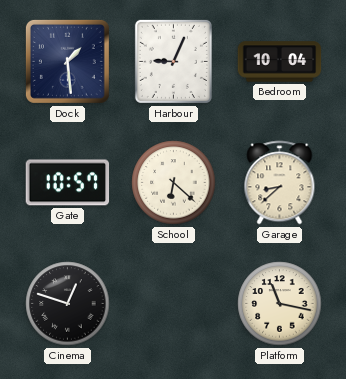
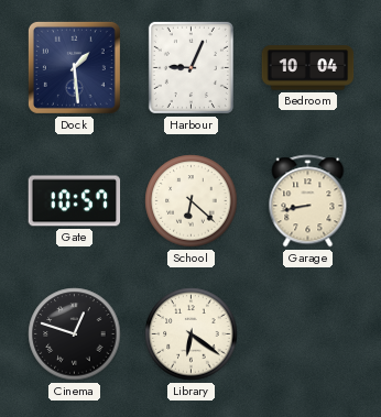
Garage: 8:38 -> 8:43
Library: none -> 6:21
Platform: 11:17 -> none
